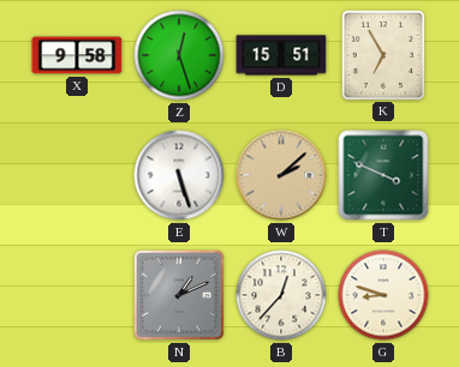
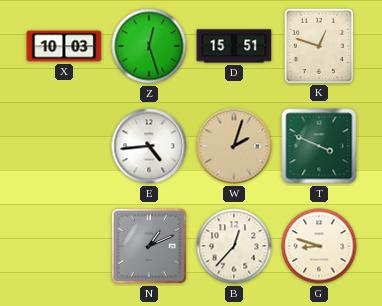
X: 9:58 -> 10:03
K: 6:55 -> 12:48
E: 5:27 -> 4:44
W: 2:08 -> 2:03
